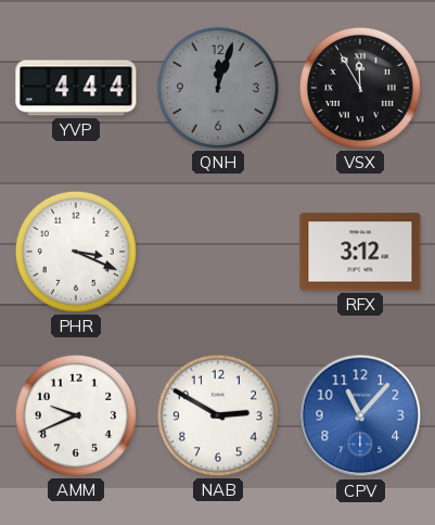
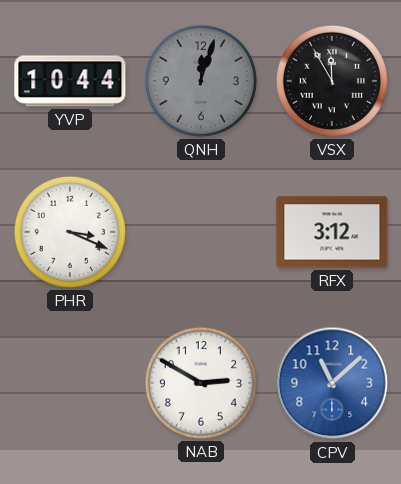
YVP: 4:44 -> 10:44
AMM: 9:41 -> none
CPV: 11:07 -> 11:08
